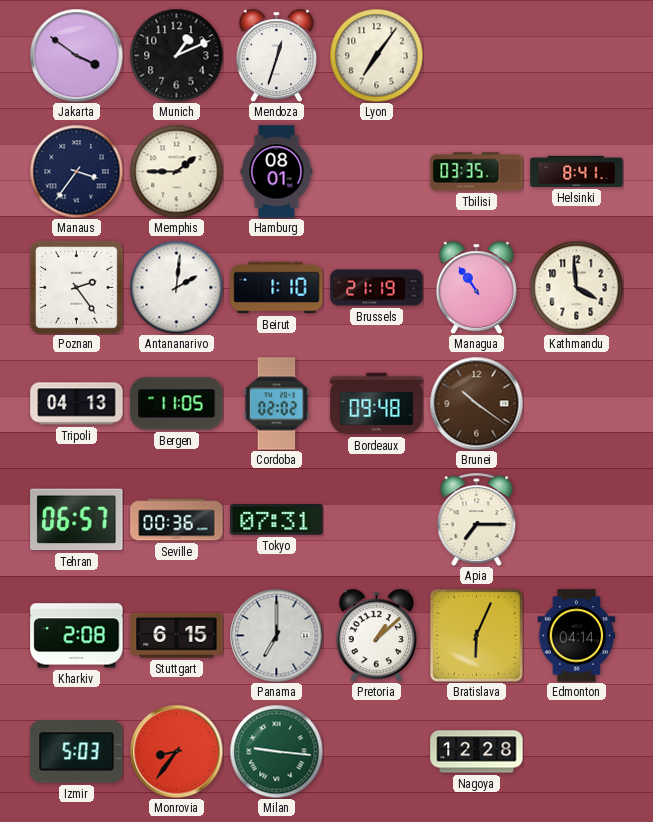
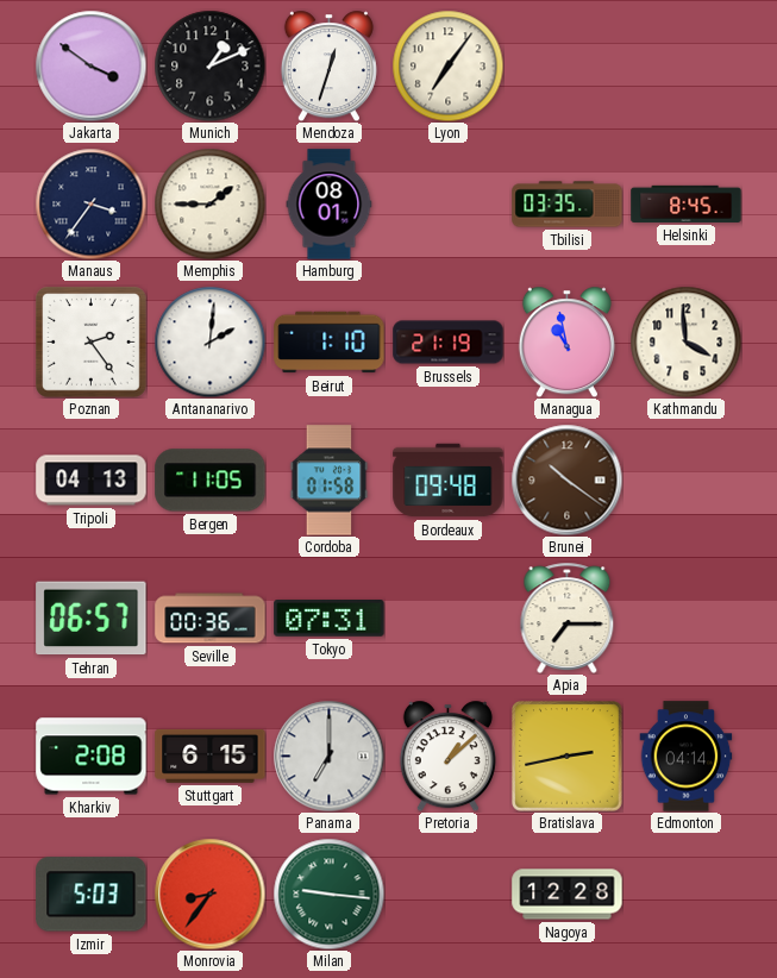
Helsinki: 8:41 -> 8:45
Managua: 10:54 -> 10:58
Cordoba: 02:02 -> 01:58
Bratislava: 6:04 -> 2:43
